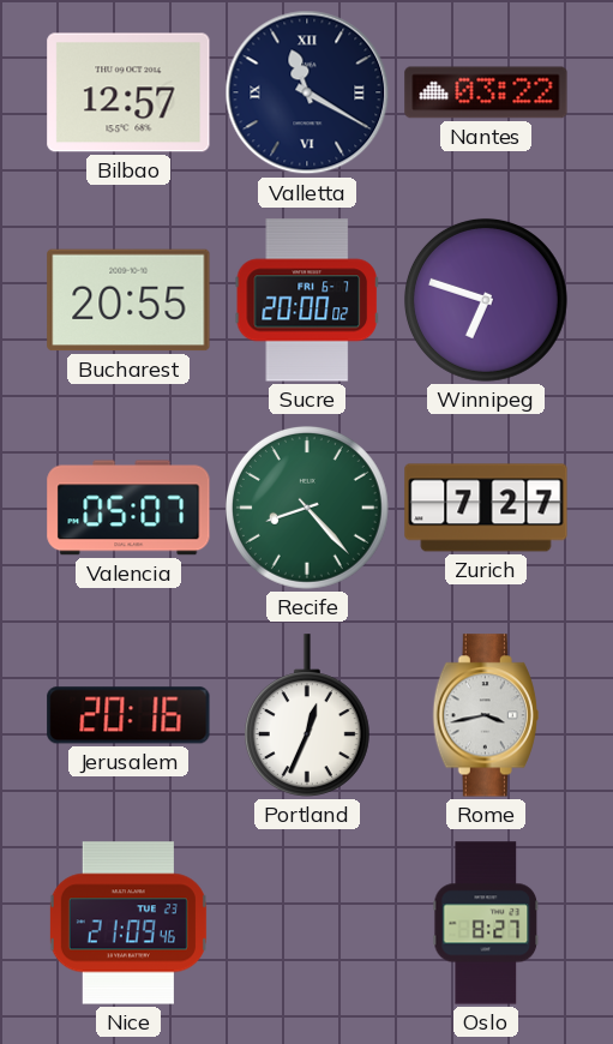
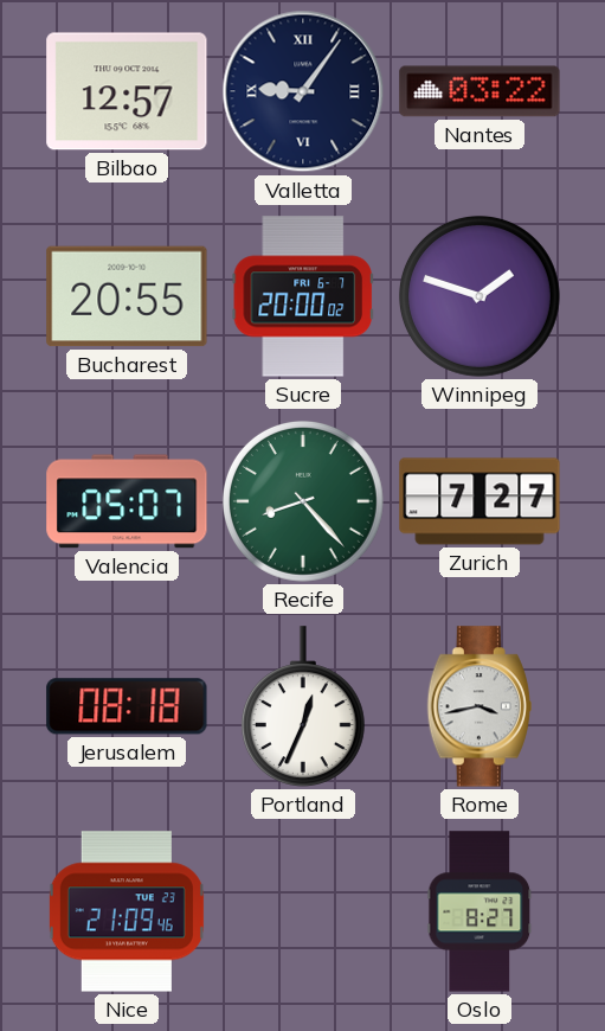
Valletta: 11:20 -> 9:06
Winnipeg: 6:48 -> 1:48
Jerusalem: 20:16 -> 08:18
